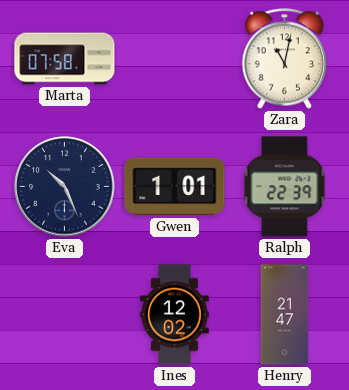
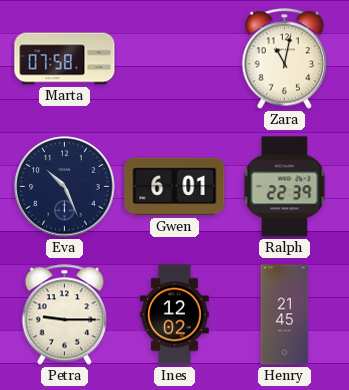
Gwen: 1:01 -> 6:01
Petra: none -> 9:15
Henry: 21:47 -> 21:45
